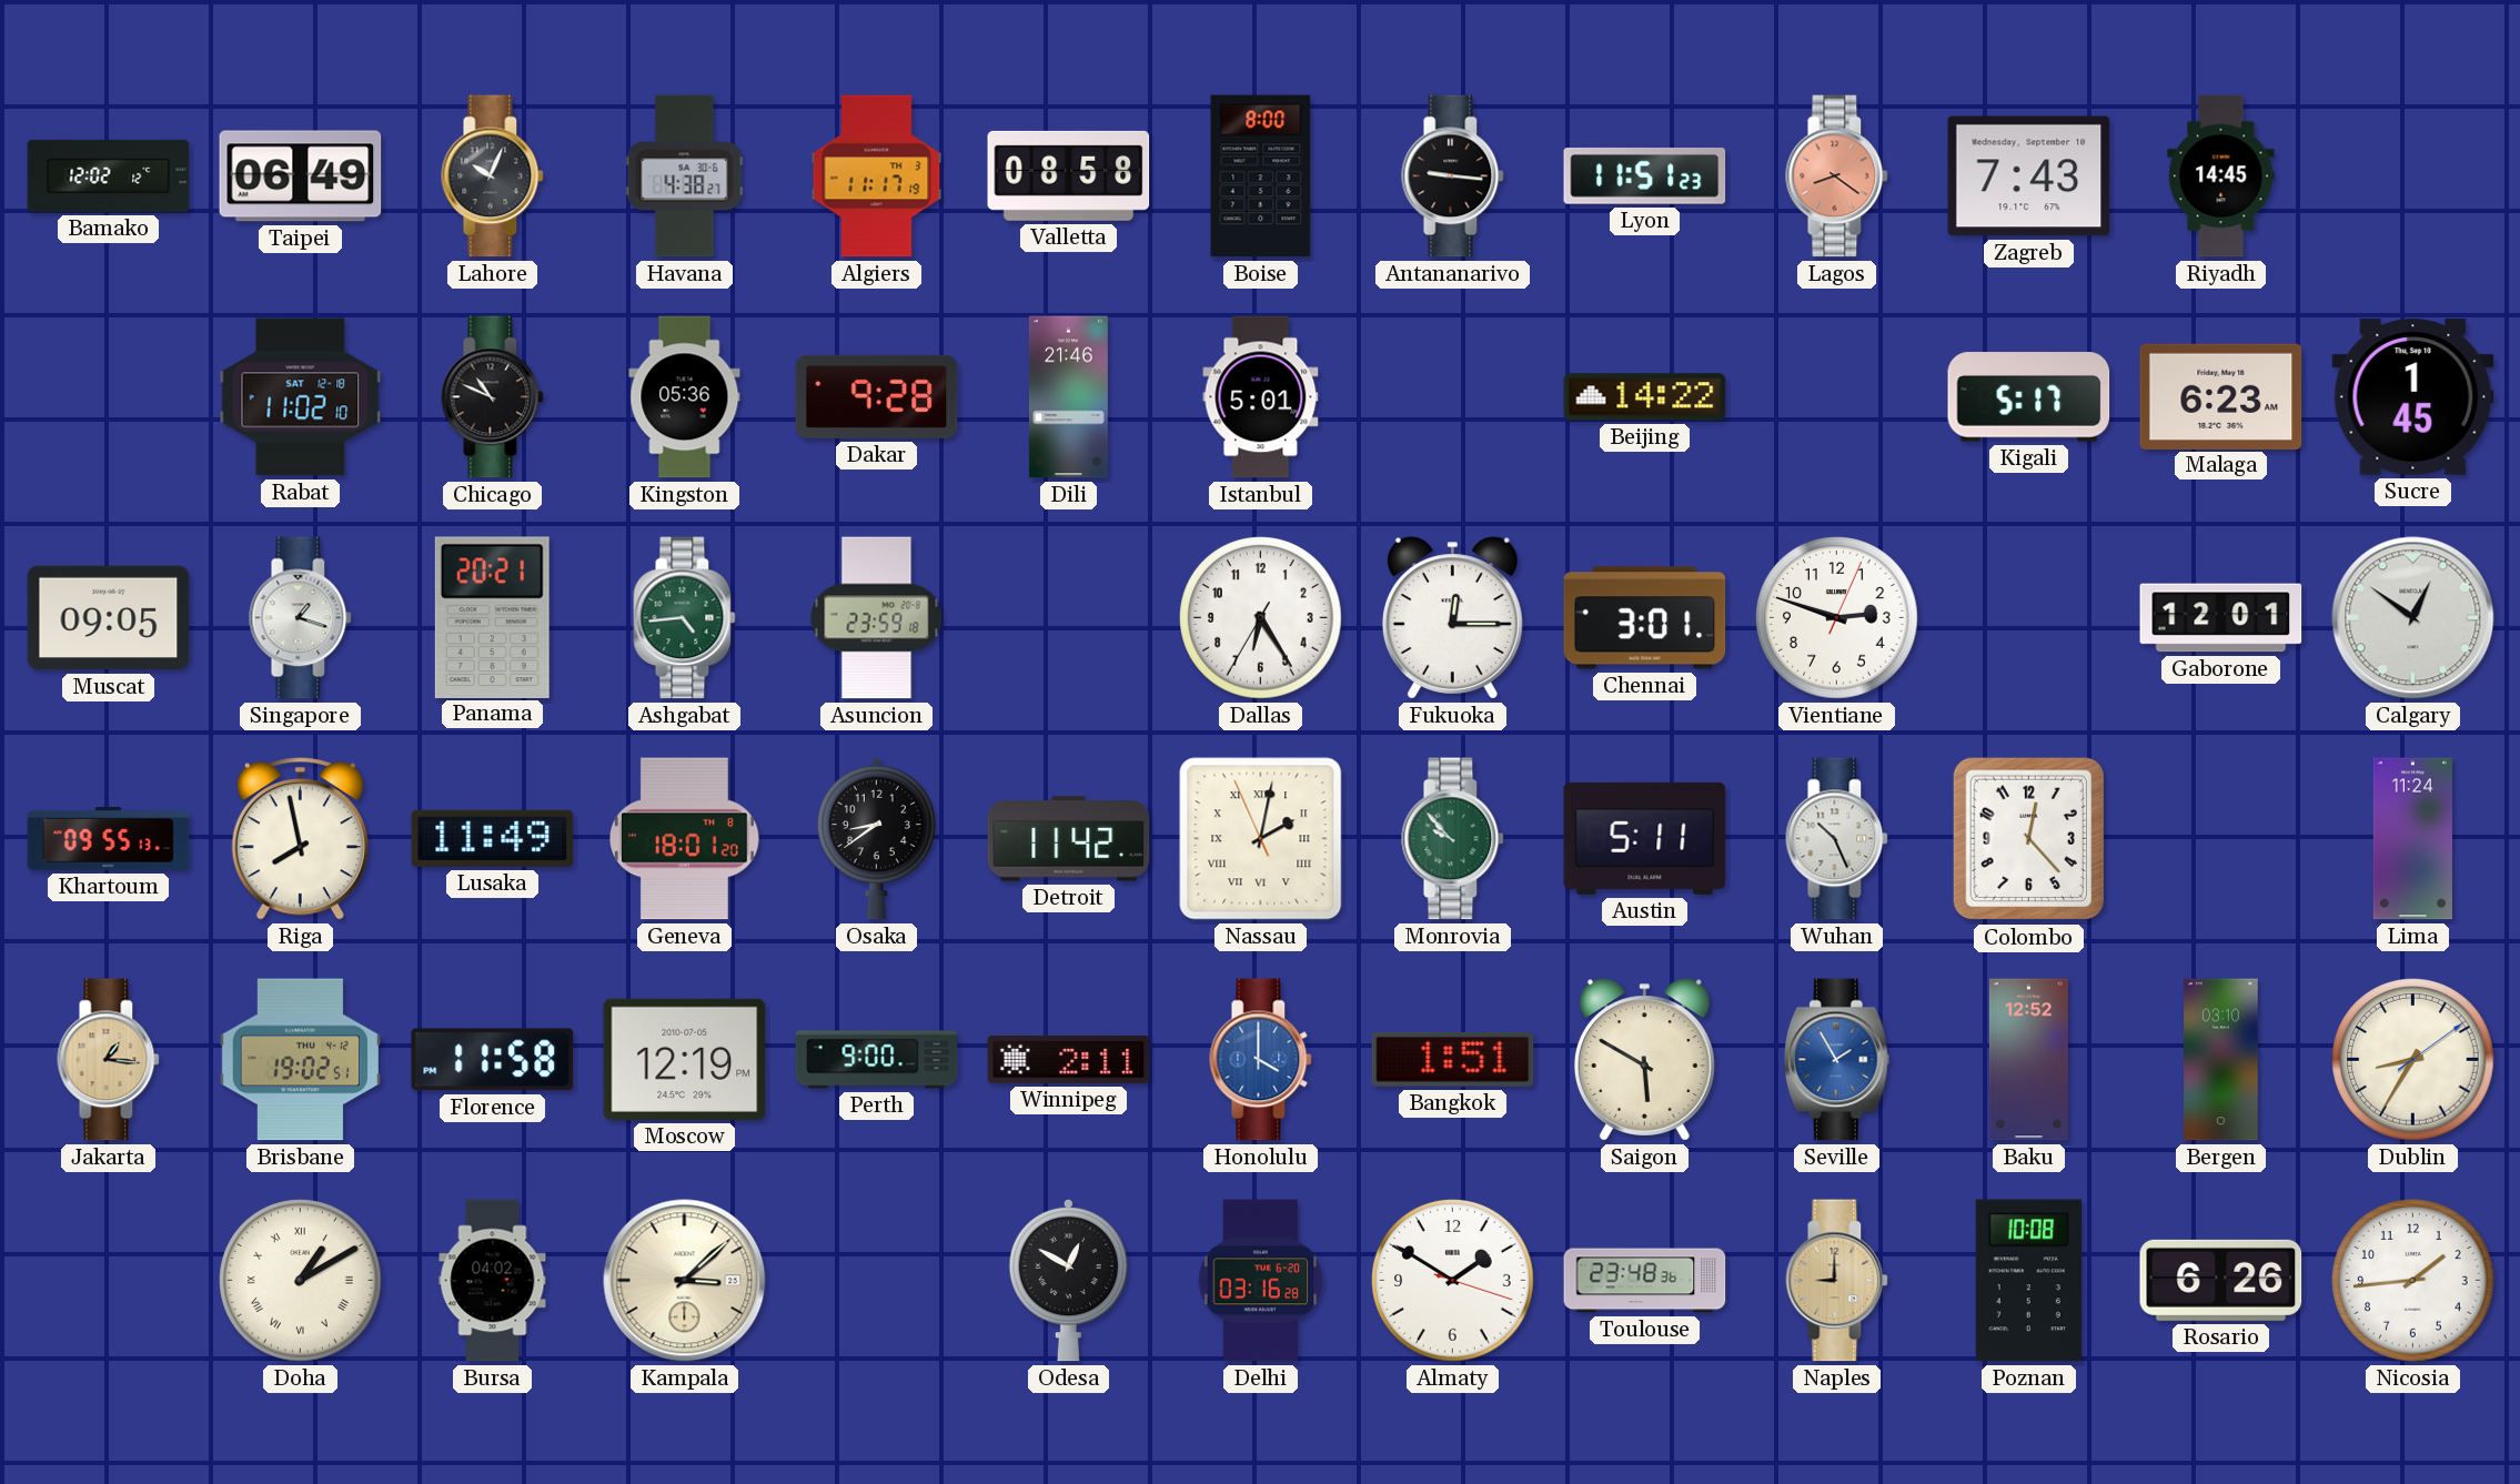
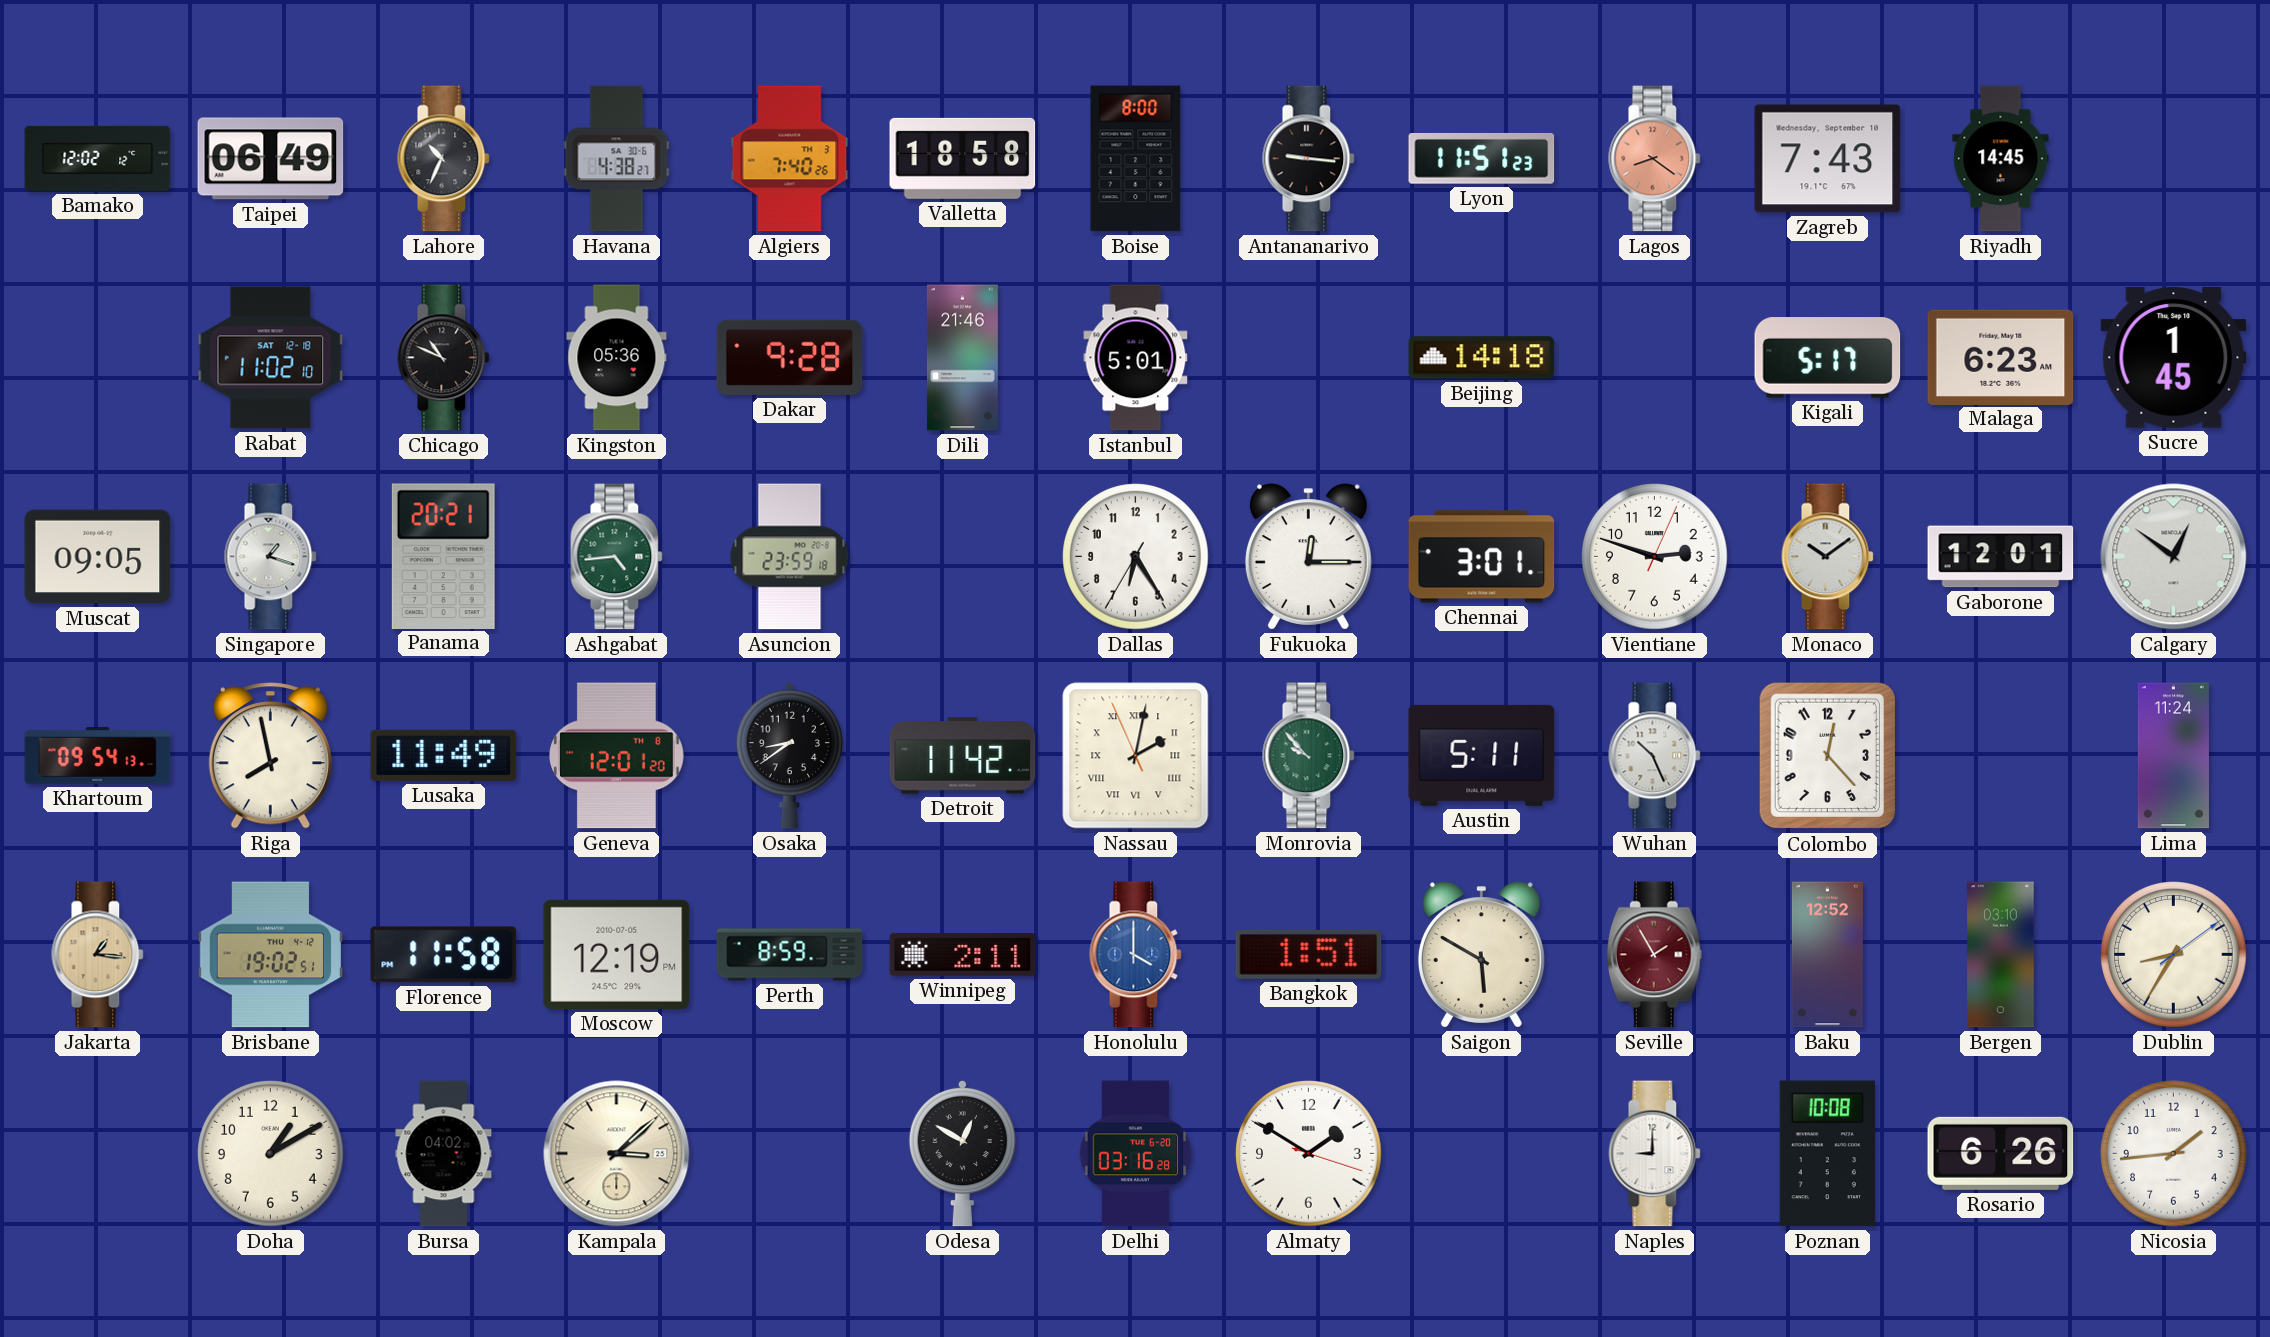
Lahore: 10:04 -> 10:34
Algiers: 11:17 -> 7:40
Valletta: 08:58 -> 18:58
Beijing: 14:22 -> 14:18
Monaco: none -> 10:09
Khartoum: 09:55 -> 09:54
Geneva: 18:01 -> 12:01
Perth: 9:00 -> 8:59
Seville dial: blue -> burgundy
Doha numerals: Roman -> Arabic
Toulouse: 23:48 -> none
Naples dial: champagne -> white
